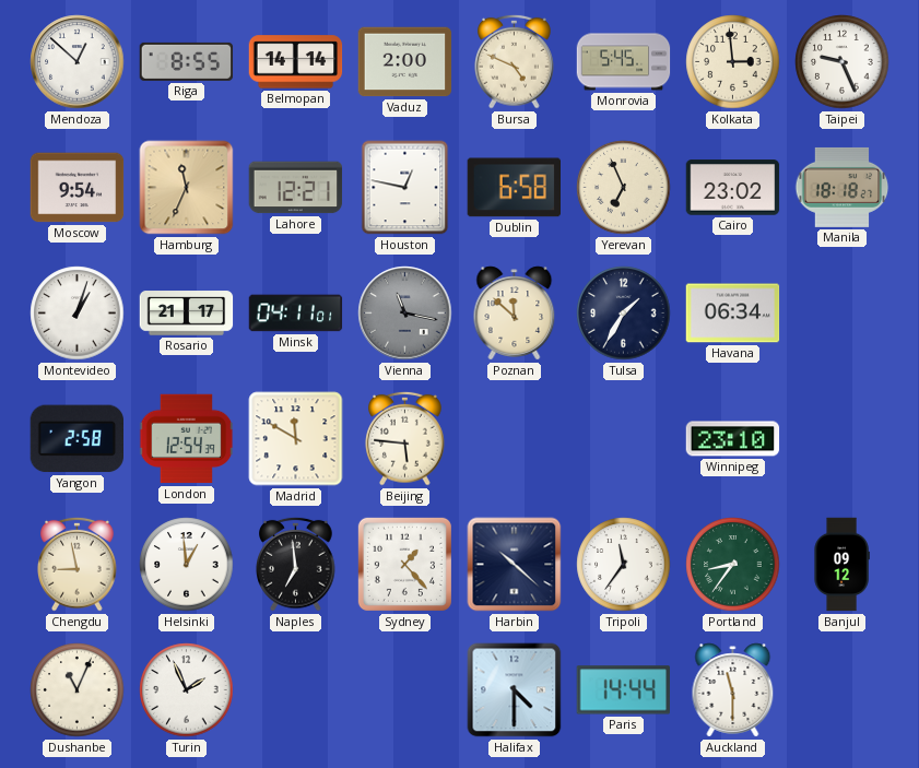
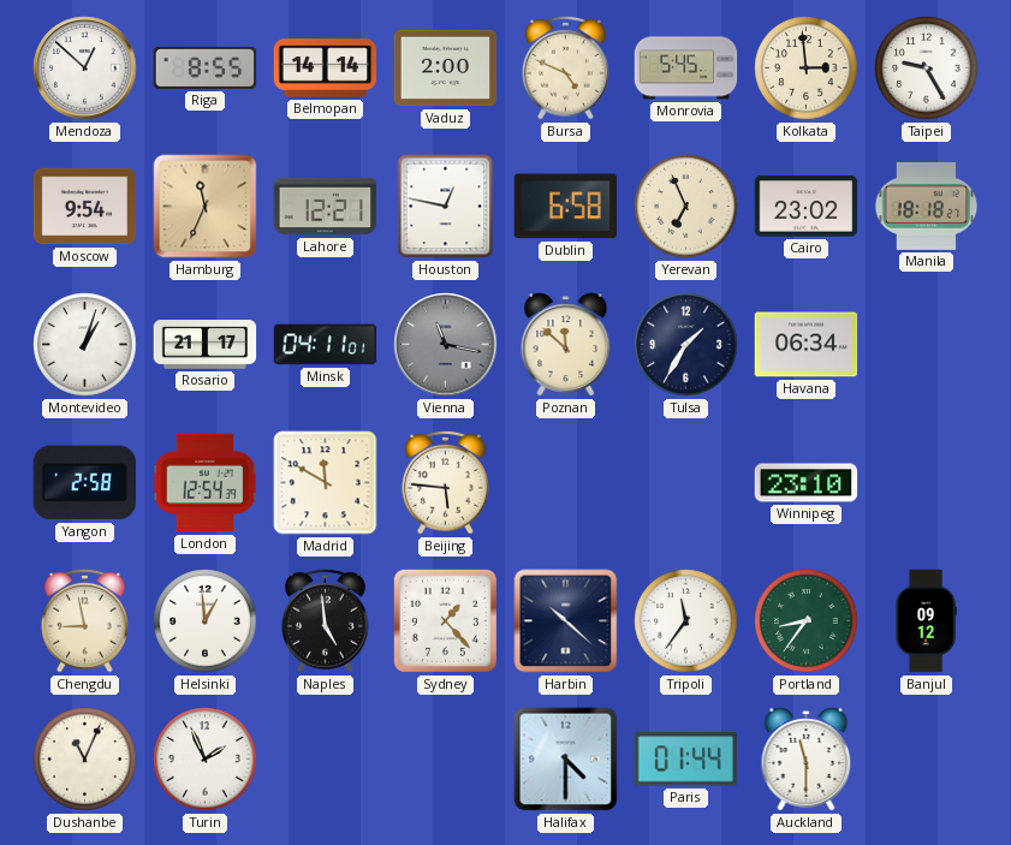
Taipei: 9:26 -> 9:25
Naples: 6:59 -> 4:59
Paris: 14:44 -> 01:44
